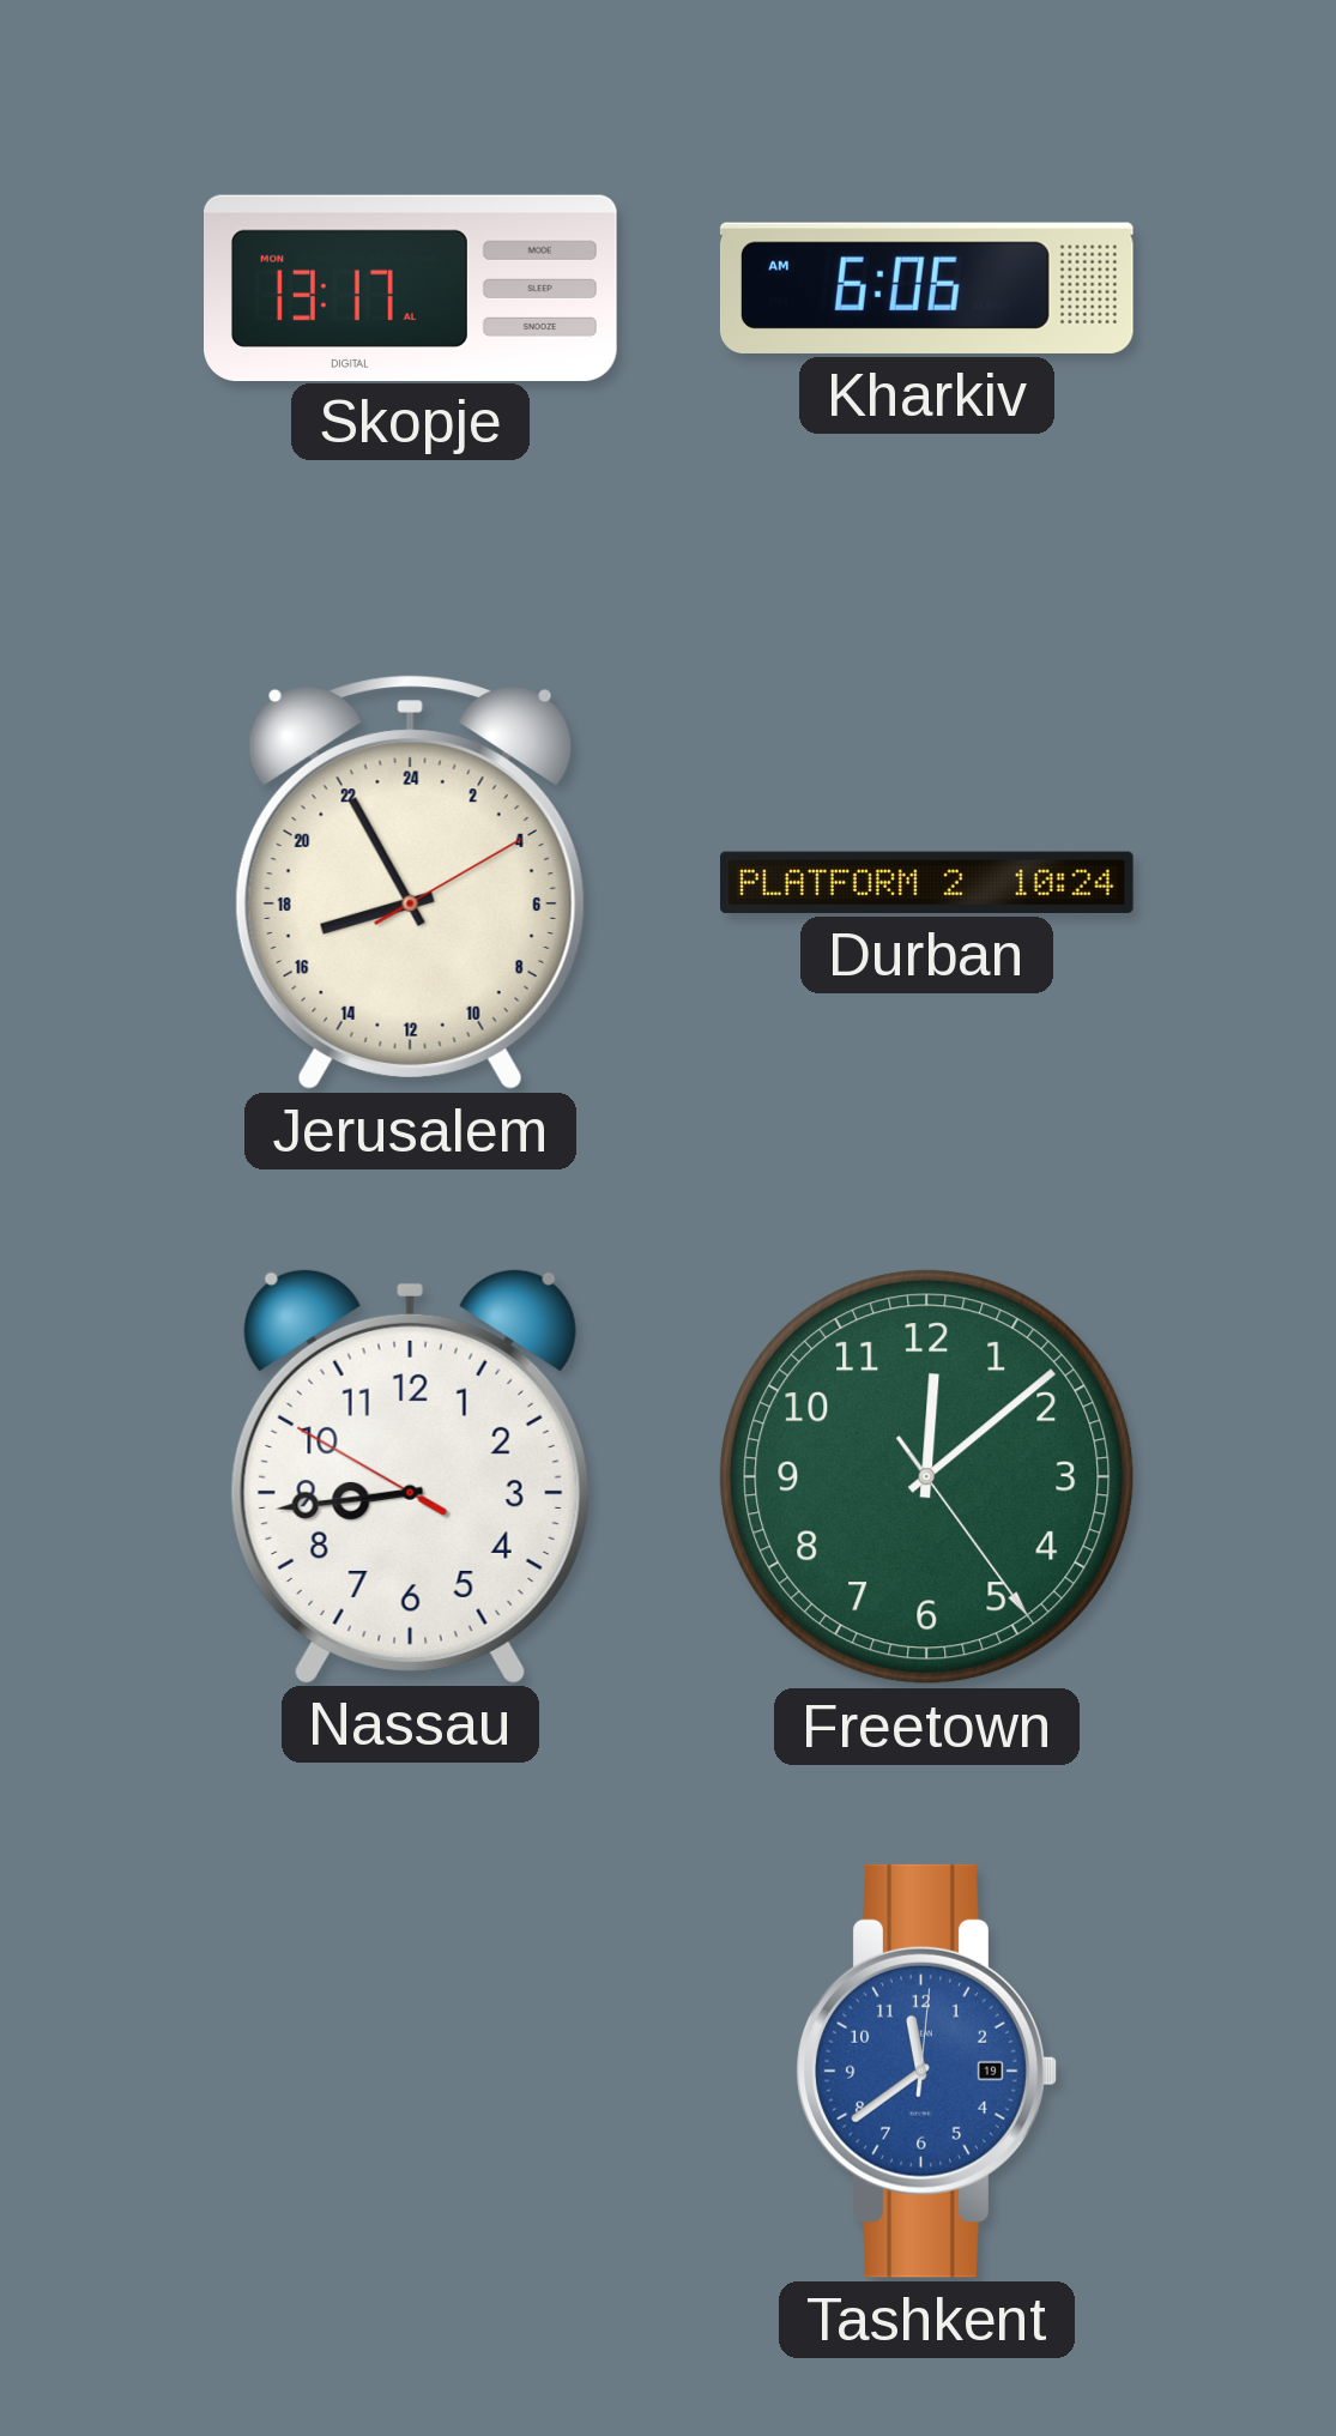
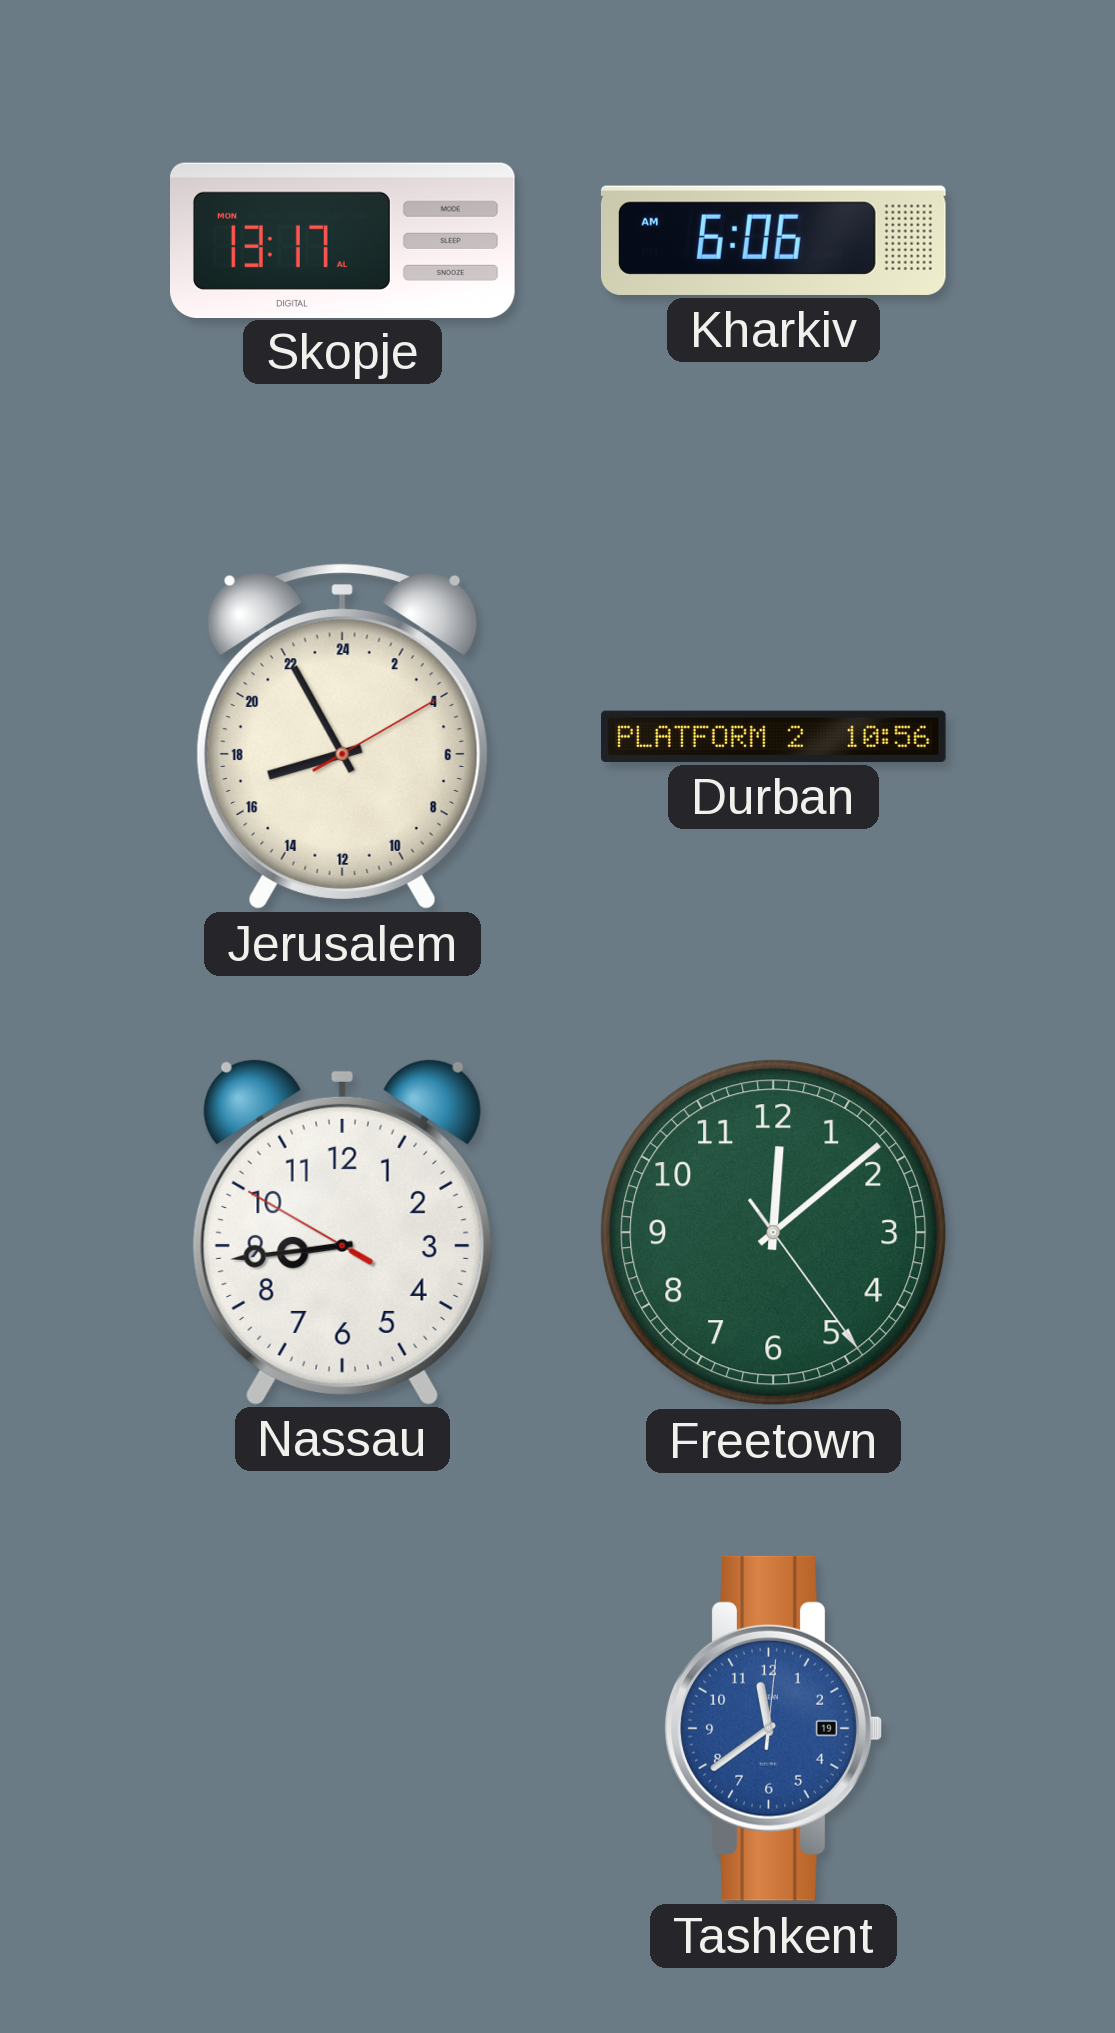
Durban: 10:24 -> 10:56
